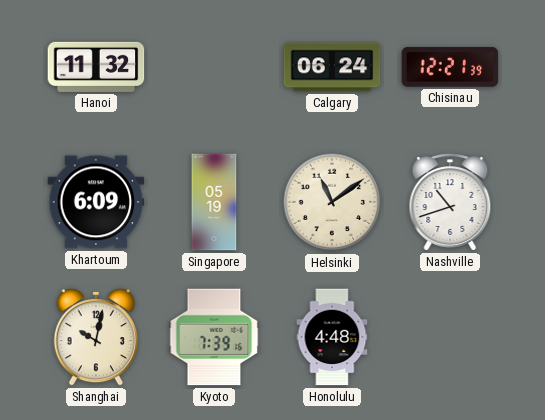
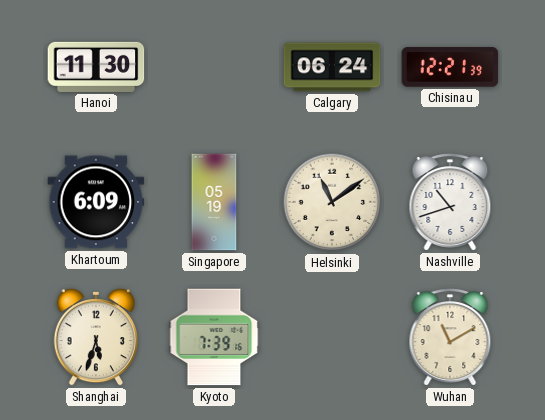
Hanoi: 11:32 -> 11:30
Shanghai: 10:02 -> 5:33
Honolulu: 4:48 -> none
Wuhan: none -> 11:10
